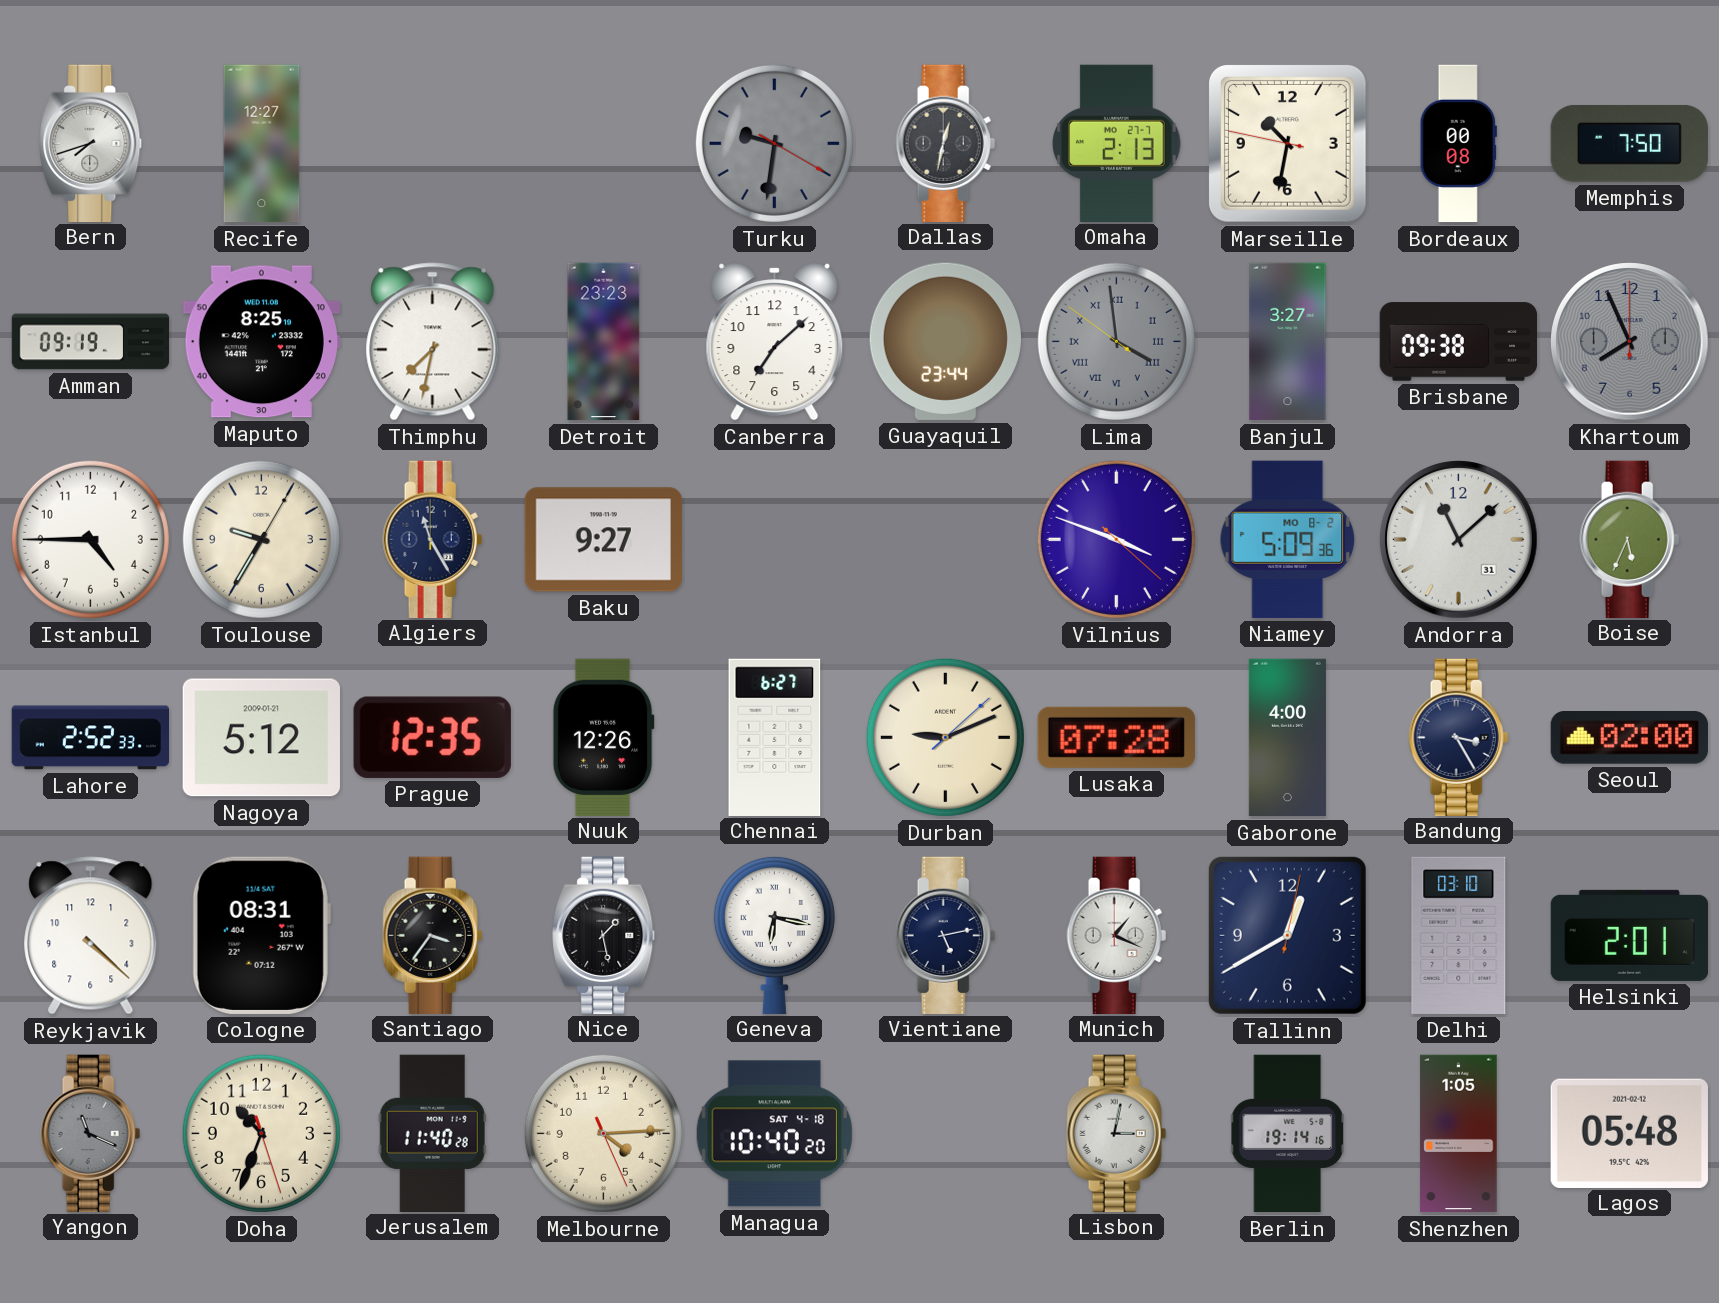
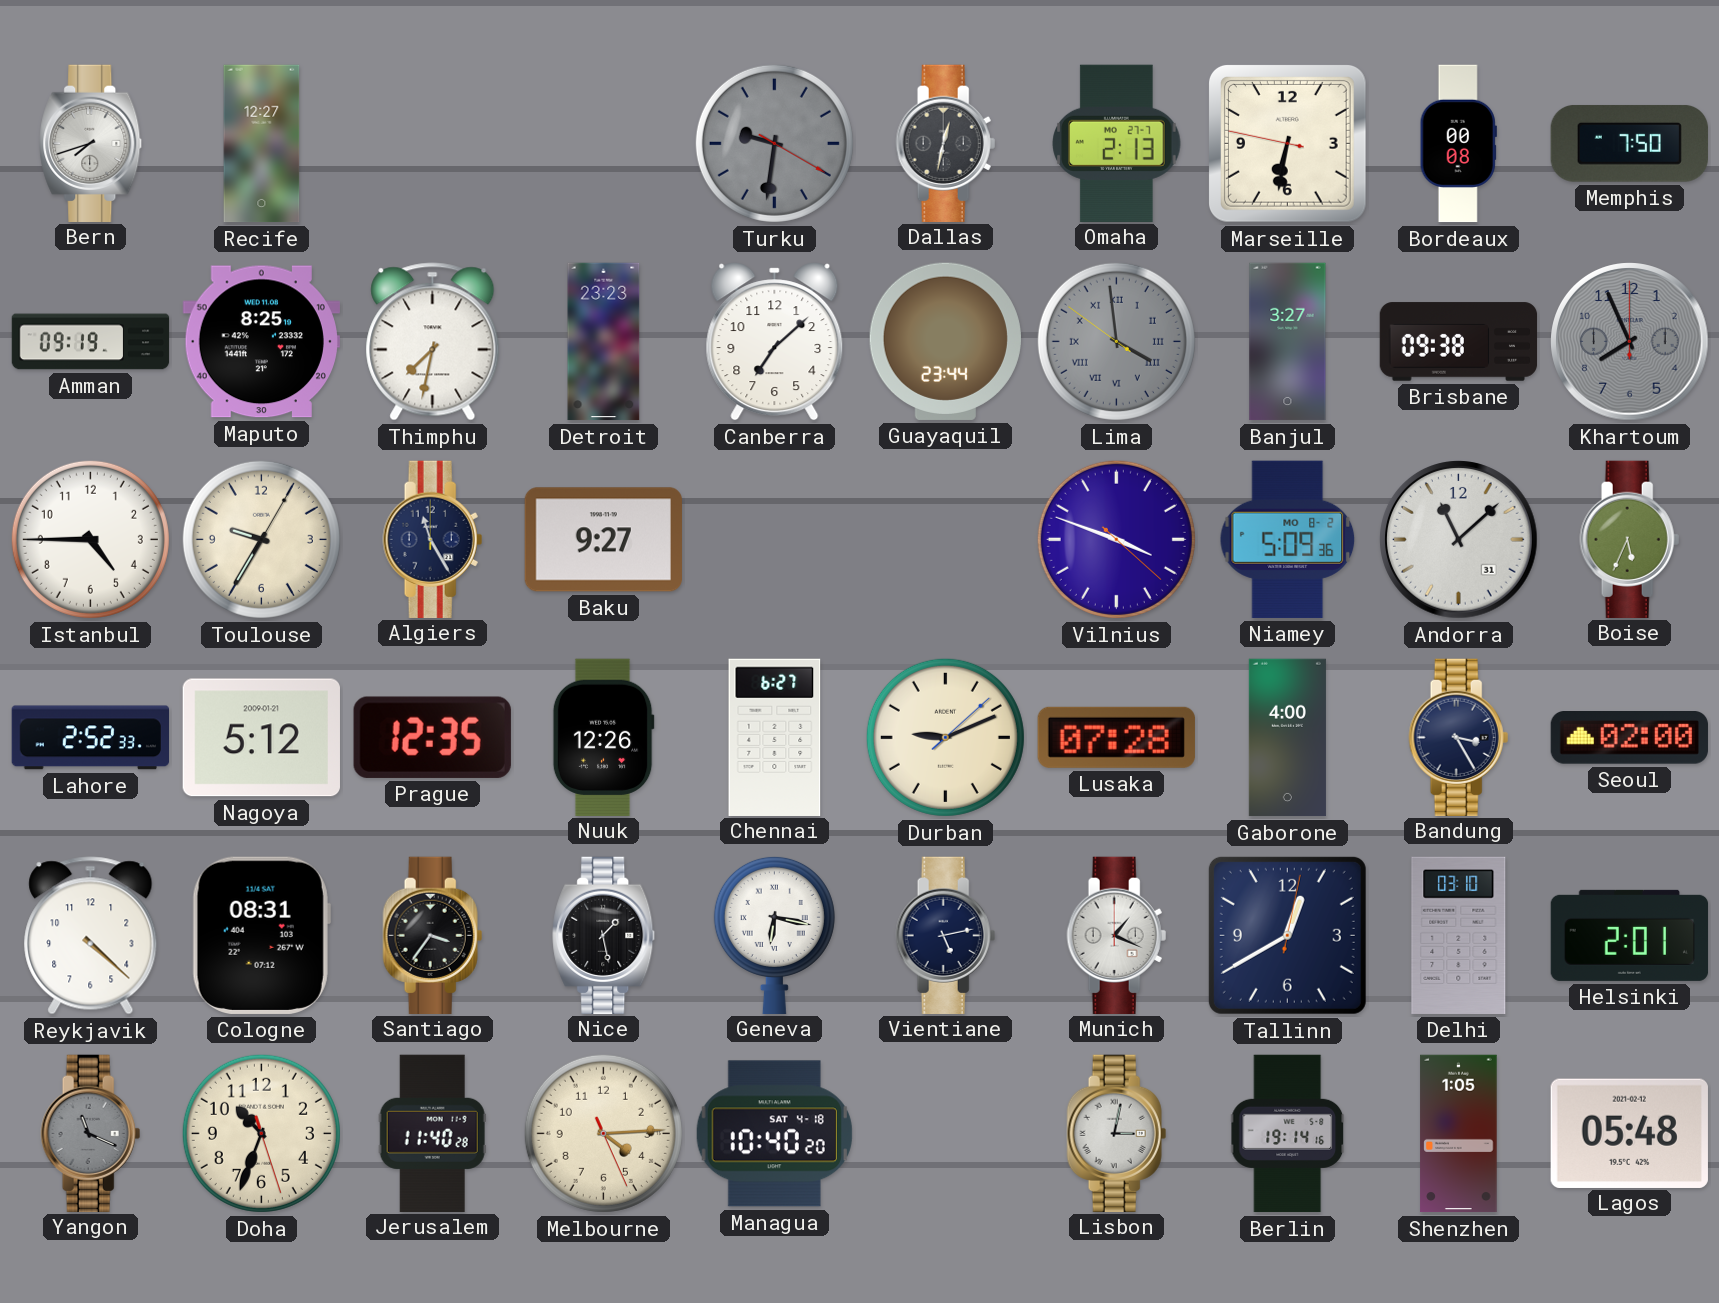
Marseille: 10:31 -> 6:31
